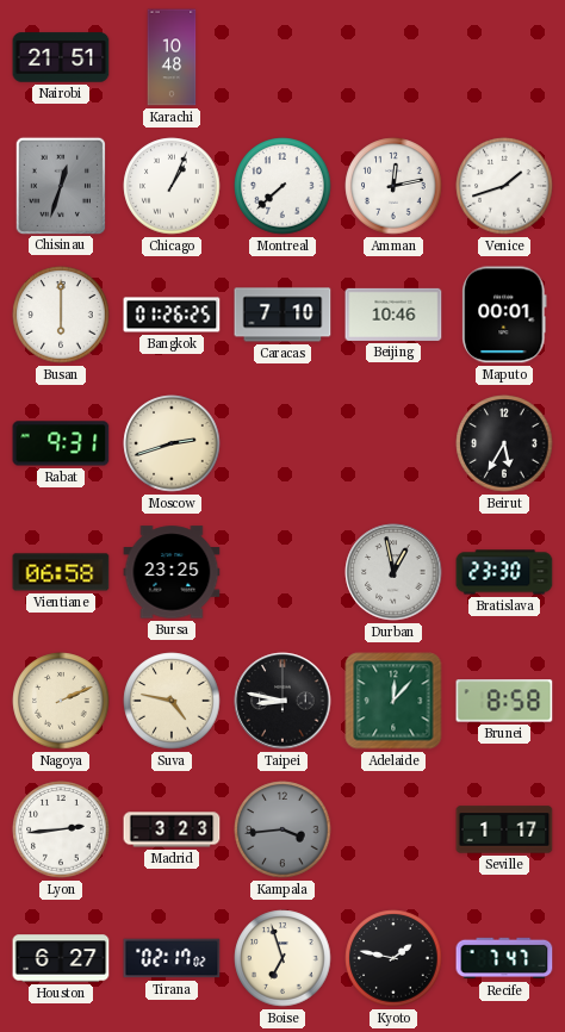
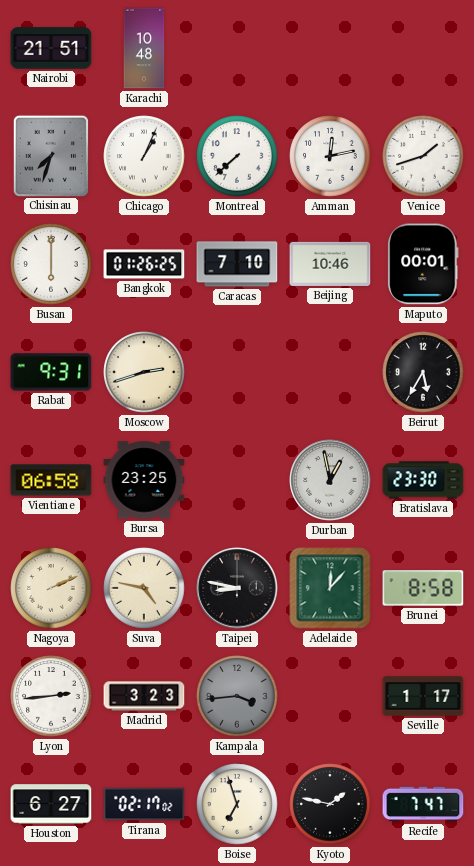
Chisinau: 12:33 -> 7:33
